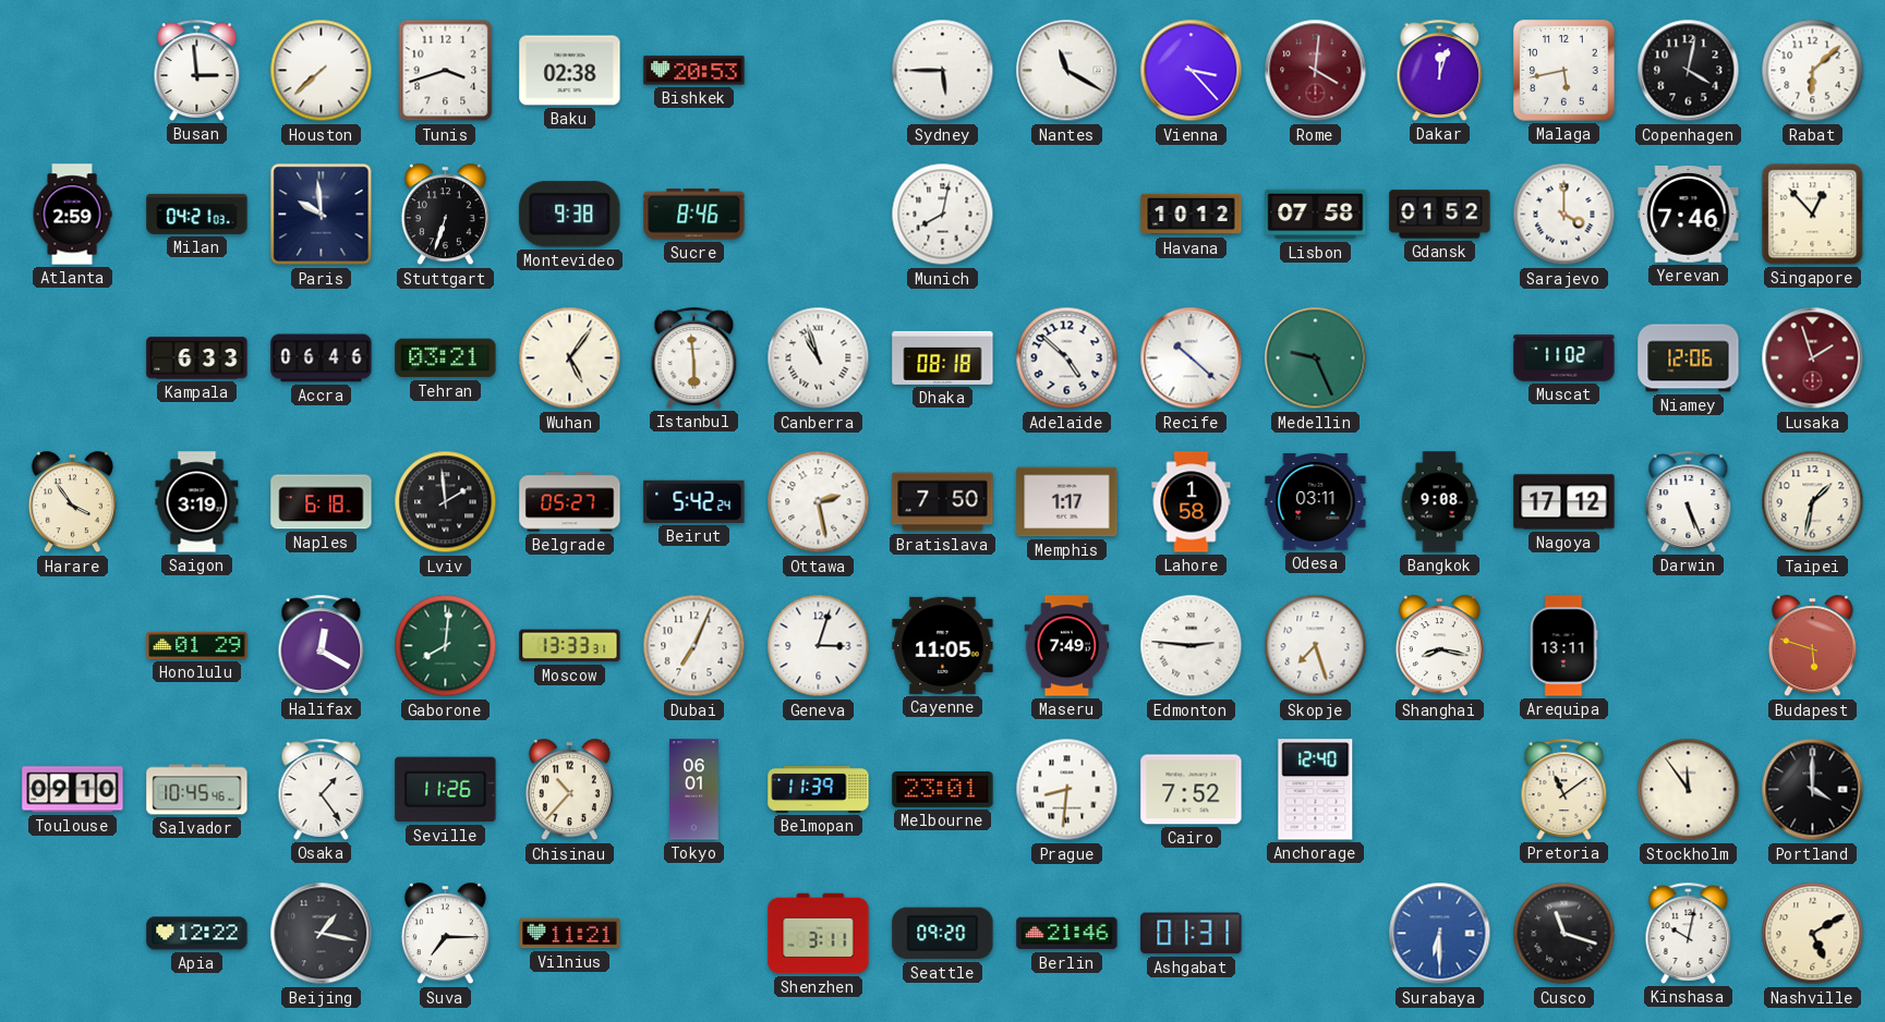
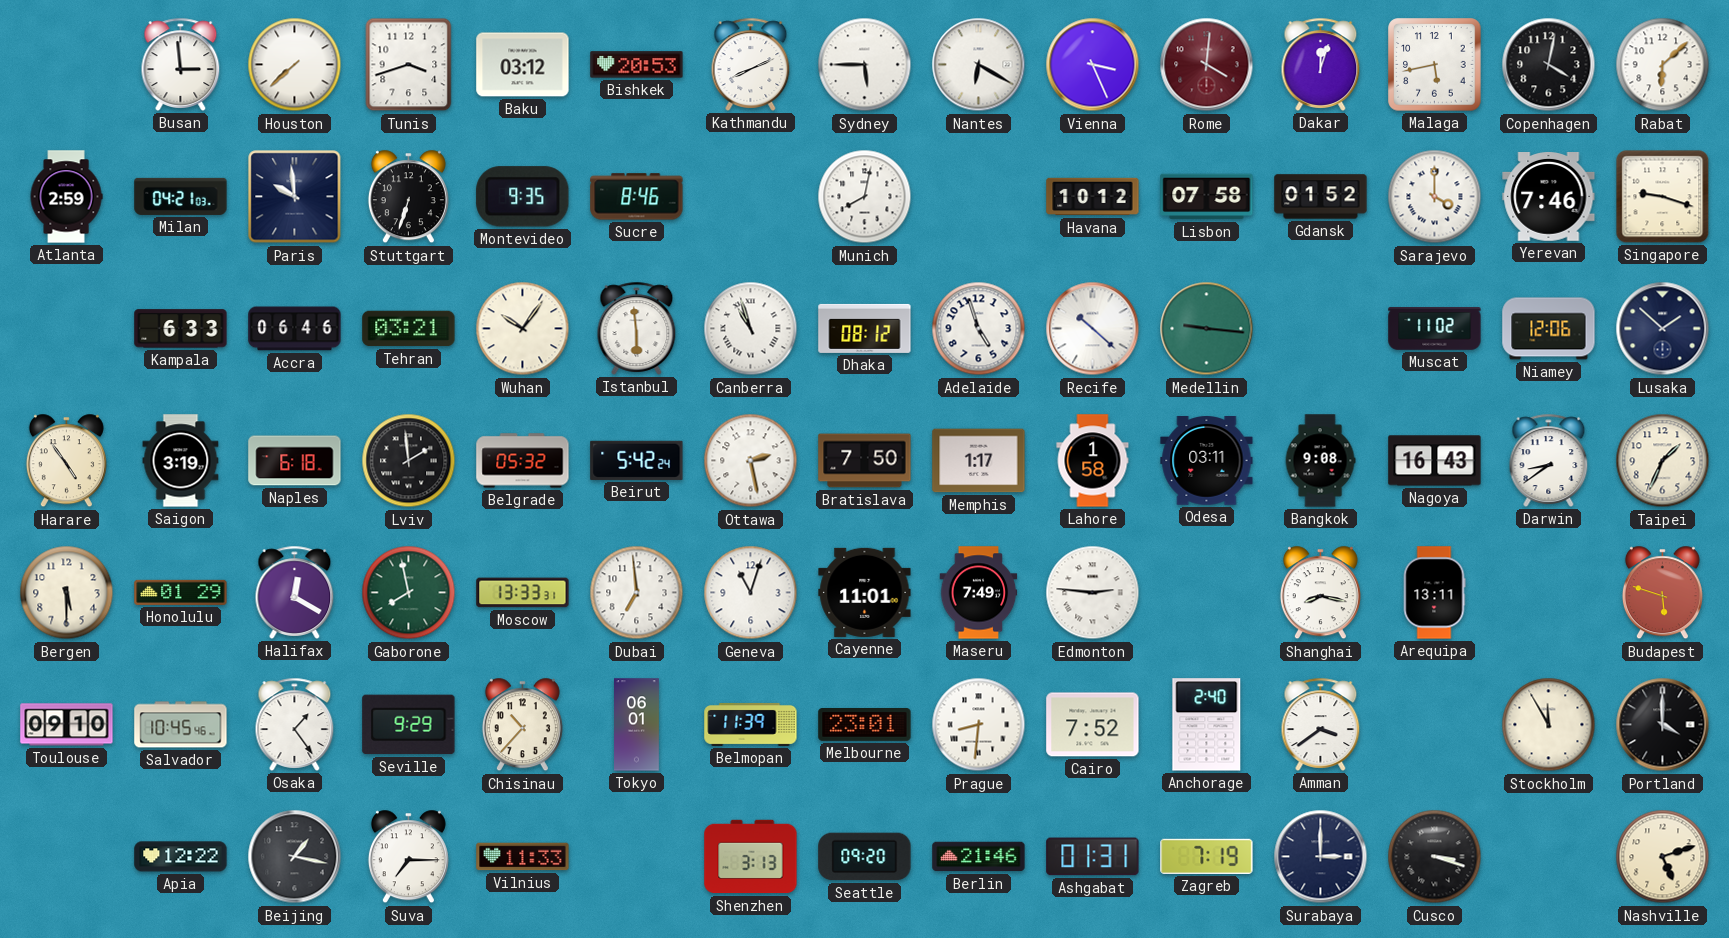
Baku: 02:38 -> 03:12
Kathmandu: none -> 8:11
Nantes: 11:20 -> 6:20
Vienna: 3:23 -> 3:26
Montevideo: 9:38 -> 9:35
Singapore: 12:53 -> 9:18
Wuhan: 5:06 -> 10:06
Dhaka: 08:18 -> 08:12
Adelaide: 4:52 -> 4:57
Medellin: 9:26 -> 9:16
Lusaka: 1:57 -> 1:52
Lusaka dial: burgundy -> navy
Harare: 3:54 -> 4:54
Belgrade: 05:27 -> 05:32
Nagoya: 17:12 -> 16:43
Darwin: 5:26 -> 8:39
Taipei: 1:32 -> 1:34
Bergen: none -> 5:30
Gaborone: 8:01 -> 7:58
Dubai: 7:04 -> 6:59
Geneva: 3:03 -> 11:03
Cayenne: 11:05 -> 11:01
Skopje: 7:27 -> none
Seville: 11:26 -> 9:29
Anchorage: 12:40 -> 2:40
Amman: none -> 3:39
Pretoria: 11:09 -> none
Stockholm: 11:54 -> 11:55
Vilnius: 11:21 -> 11:33
Shenzhen: 3:11 -> 3:13
Zagreb: none -> 7:19
Surabaya: 6:30 -> 3:00
Surabaya dial: blue -> navy
Cusco: 11:18 -> 3:18
Kinshasa: 10:02 -> none
Nashville: 5:10 -> 5:12
